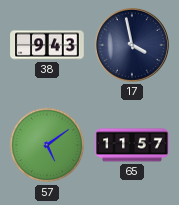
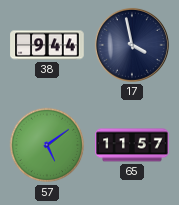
38: 9:43 -> 9:44
